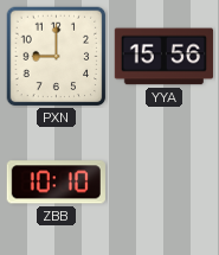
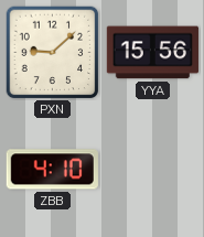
PXN: 9:00 -> 9:08
ZBB: 10:10 -> 4:10
